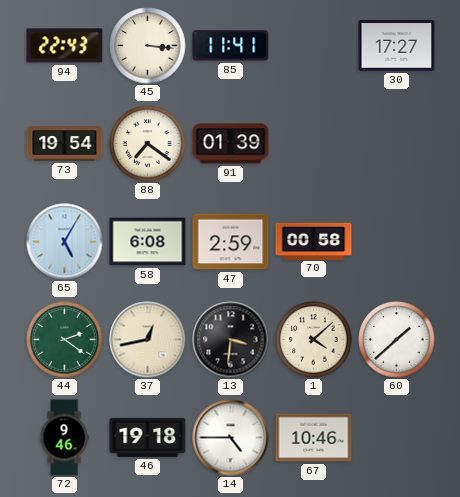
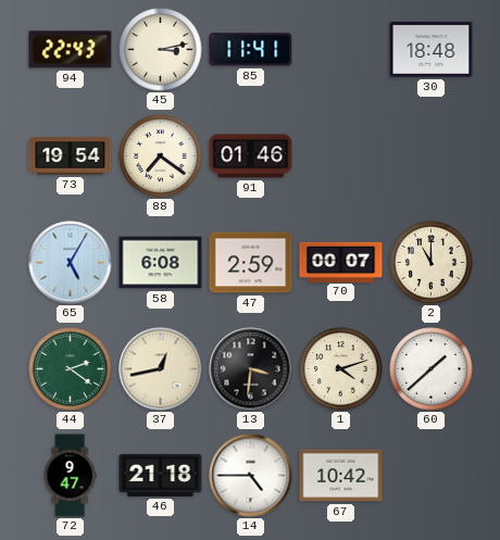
45: 3:16 -> 3:13
30: 17:27 -> 18:48
91: 01:39 -> 01:46
70: 00:58 -> 00:07
2: none -> 11:00
1: 4:08 -> 4:12
72: 9:46 -> 9:47
46: 19:18 -> 21:18
67: 10:46 -> 10:42
